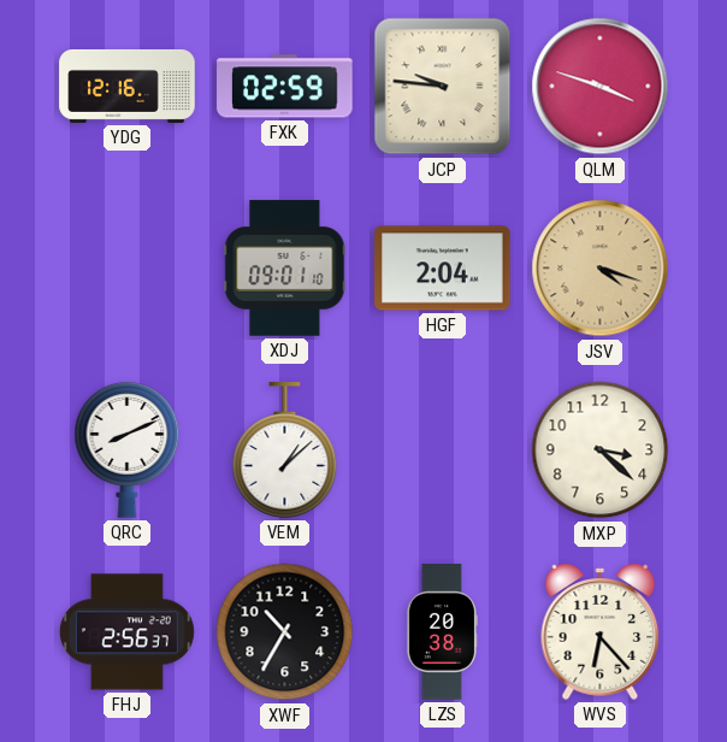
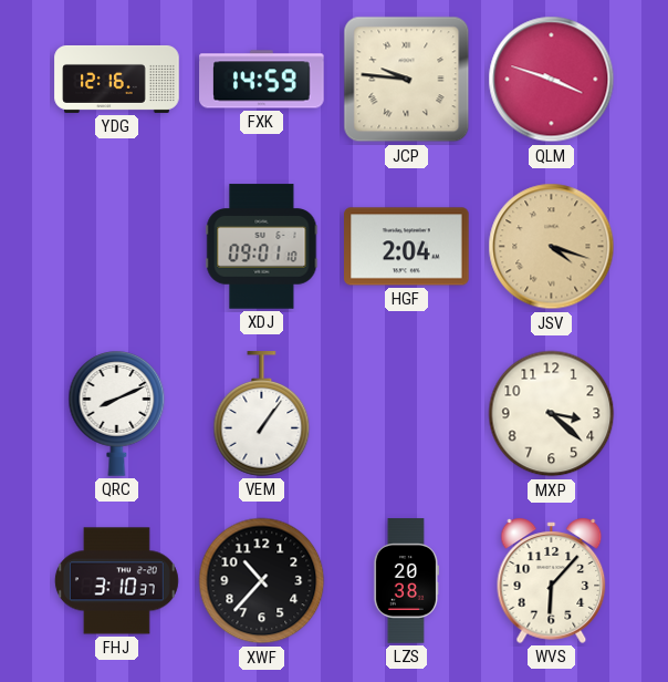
FXK: 02:59 -> 14:59
VEM: 1:08 -> 1:06
FHJ: 2:56 -> 3:10
XWF: 10:35 -> 10:37
WVS: 6:23 -> 6:07
